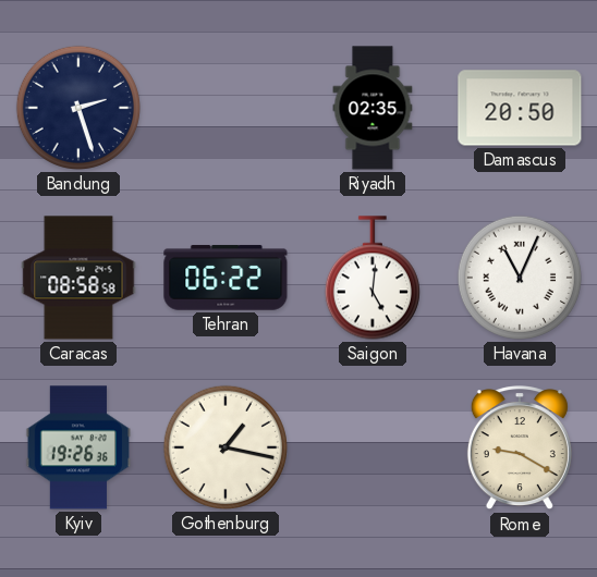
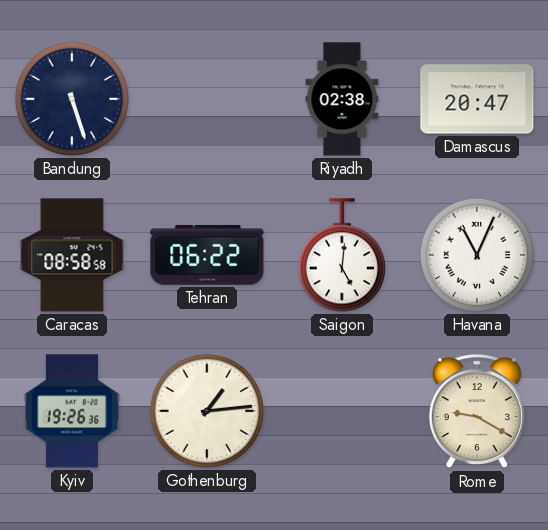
Bandung: 2:27 -> 5:27
Riyadh: 02:35 -> 02:38
Damascus: 20:50 -> 20:47
Gothenburg: 1:17 -> 1:14
